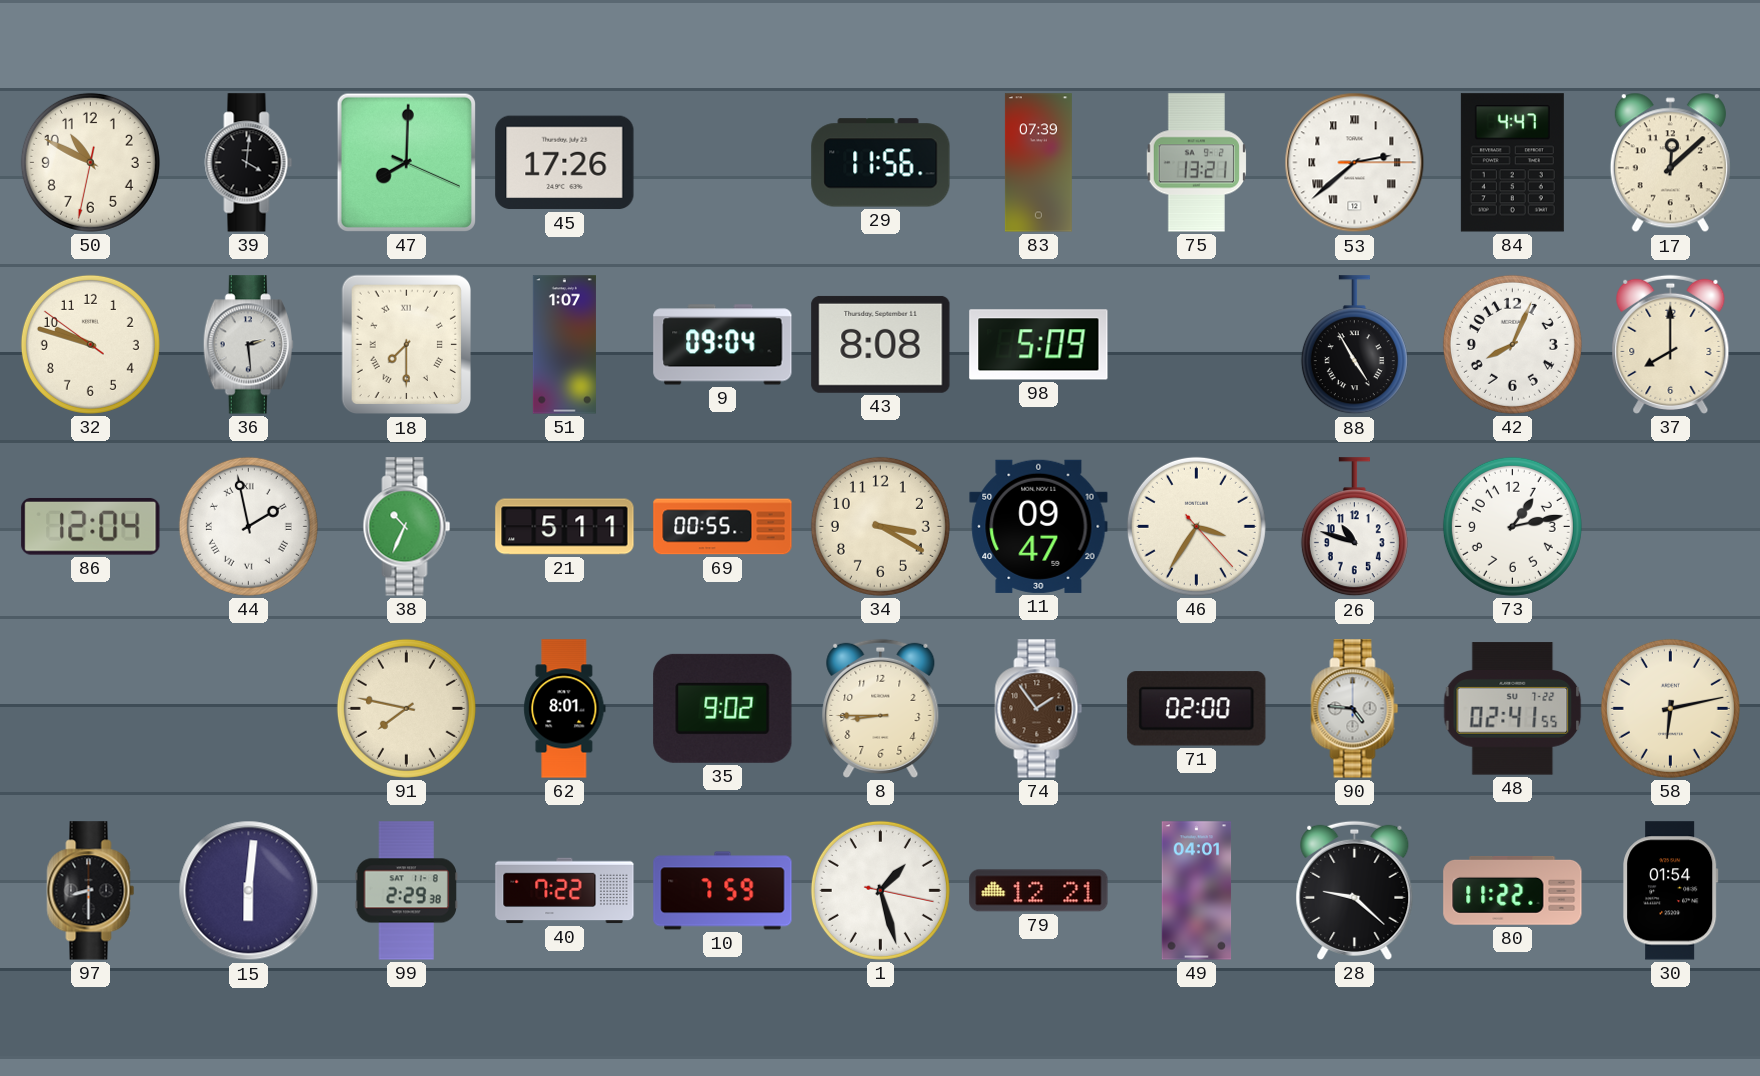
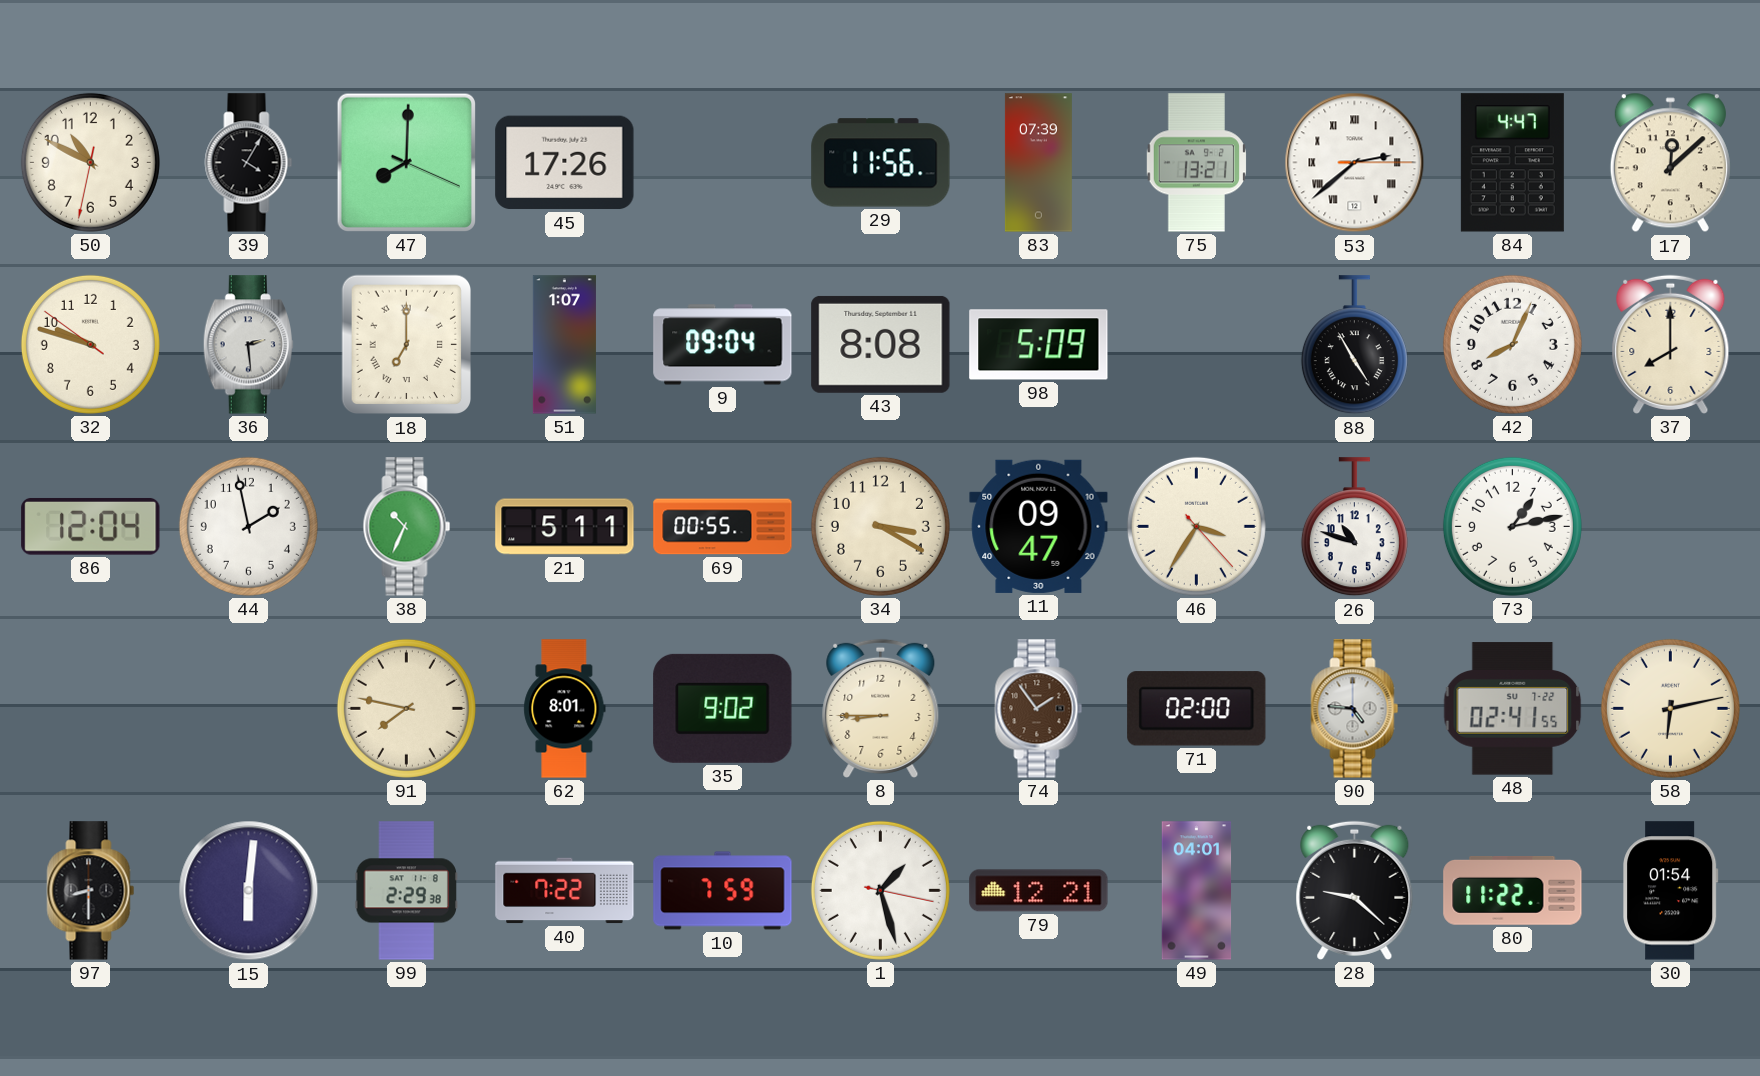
39: 4:01 -> 4:05
18: 7:30 -> 7:00
44 numerals: Roman -> Arabic
